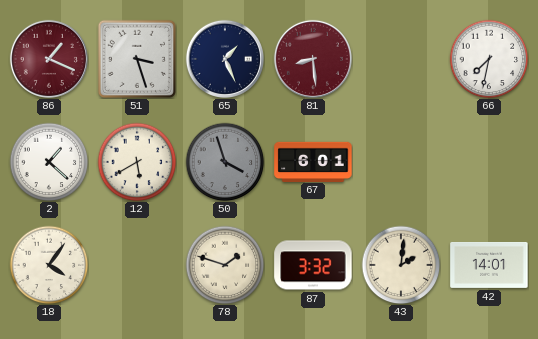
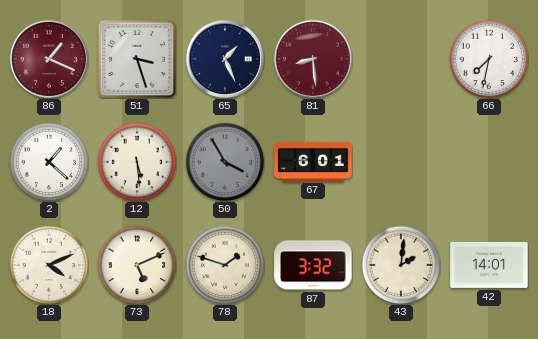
12: 5:40 -> 5:29
50: 3:57 -> 3:55
18: 4:06 -> 4:11
73: none -> 5:11
